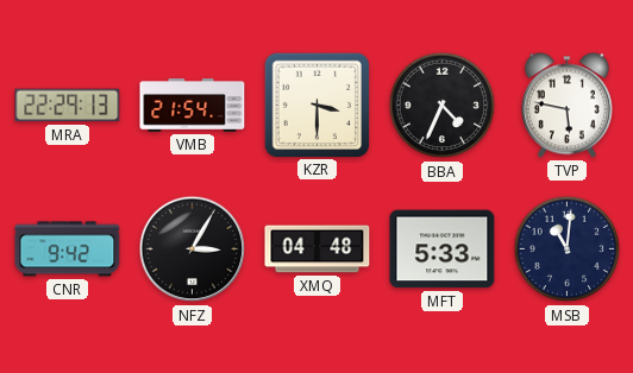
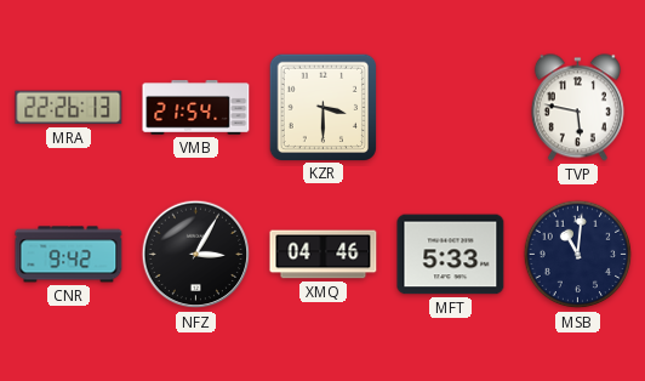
MRA: 22:29 -> 22:26
BBA: 4:34 -> none
XMQ: 04:48 -> 04:46
